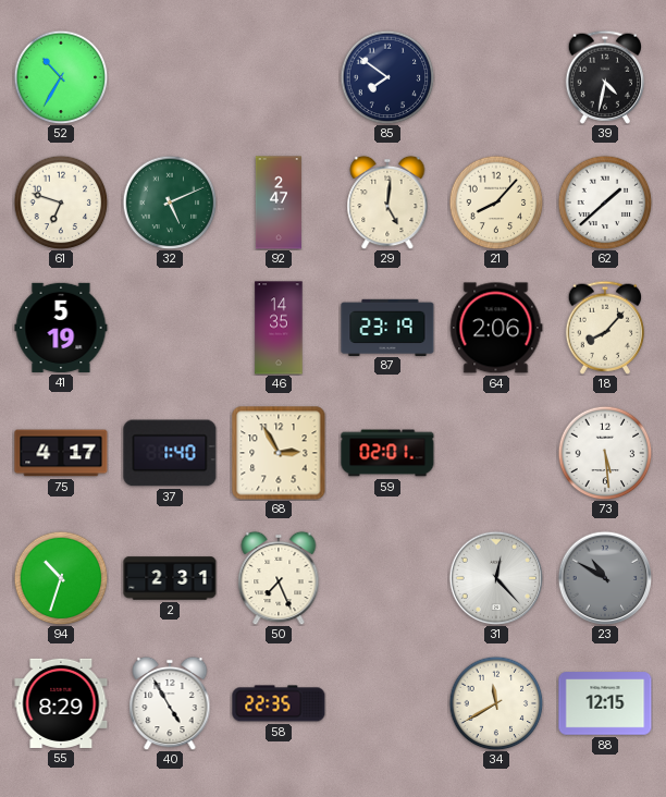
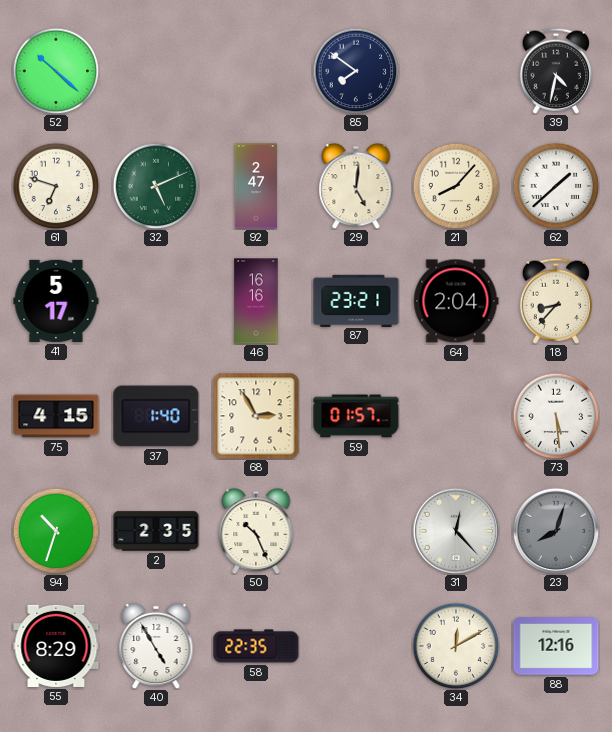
52: 10:35 -> 10:22
41: 5:19 -> 5:17
46: 14:35 -> 16:16
87: 23:19 -> 23:21
64: 2:06 -> 2:04
18: 8:07 -> 8:37
75: 4:17 -> 4:15
59: 02:01 -> 01:57
2: 2:31 -> 2:35
50: 7:26 -> 10:26
23: 10:50 -> 8:03
34: 11:40 -> 12:10
88: 12:15 -> 12:16
